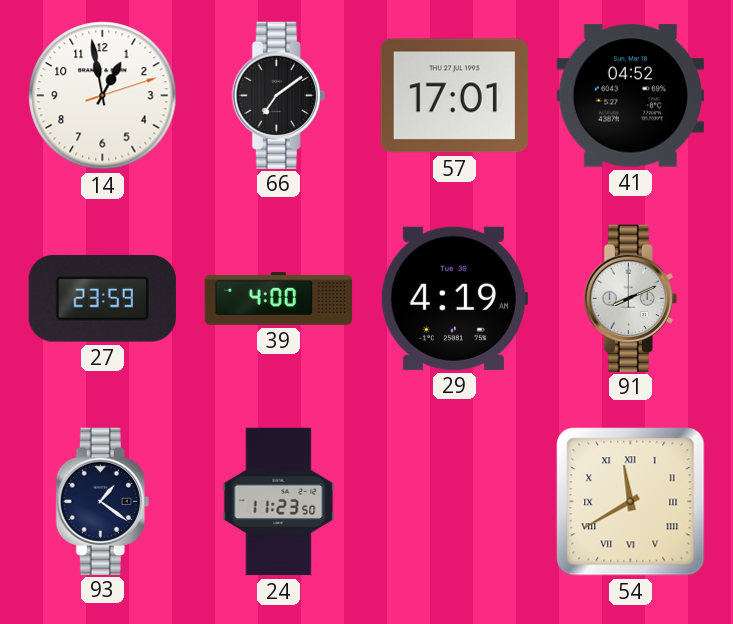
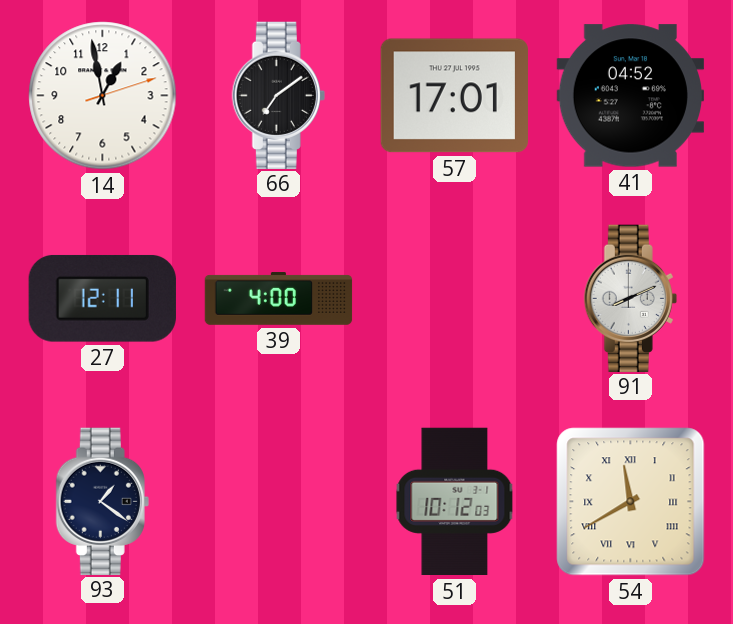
27: 23:59 -> 12:11
29: 4:19 -> none
24: 11:23 -> none
51: none -> 10:12
